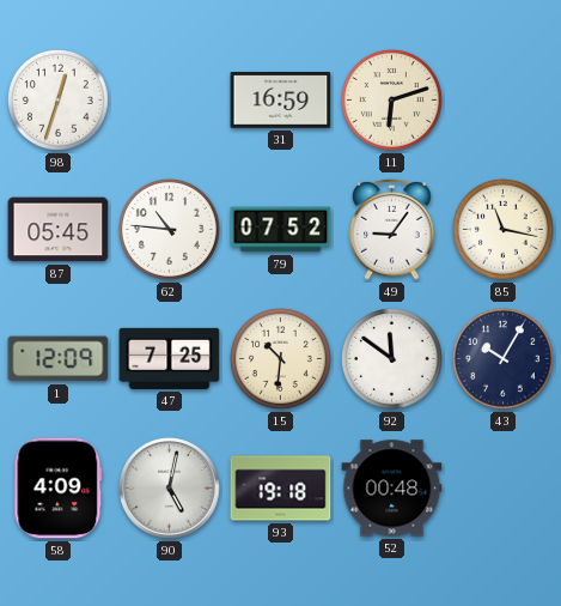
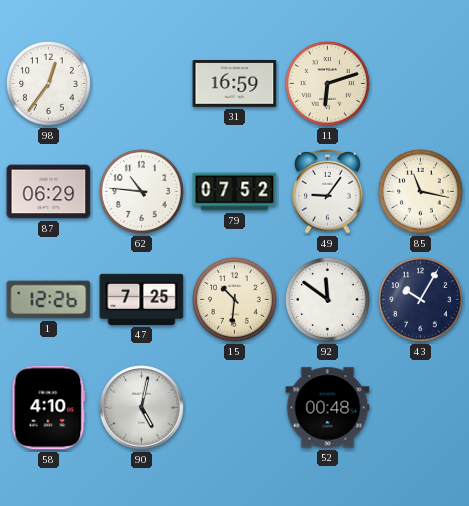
98: 12:33 -> 12:36
87: 05:45 -> 06:29
1: 12:09 -> 12:26
58: 4:09 -> 4:10
93: 19:18 -> none
